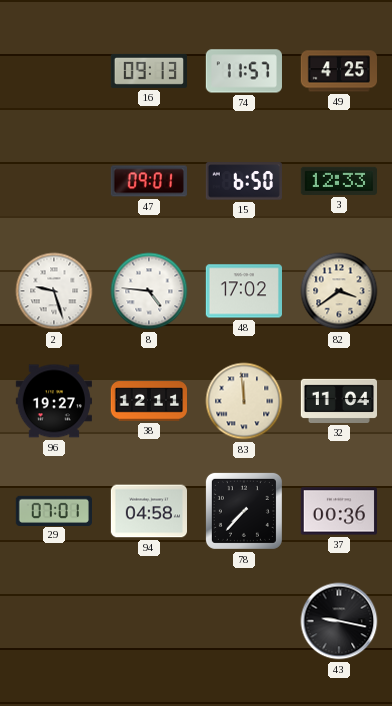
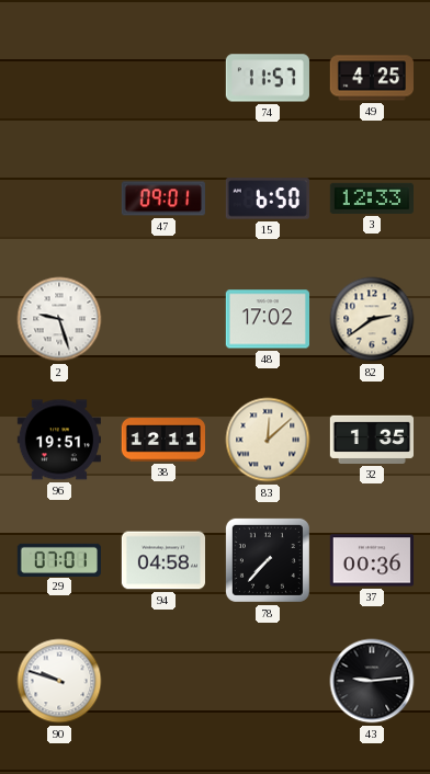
16: 09:13 -> none
8: 4:46 -> none
82: 3:39 -> 2:39
96: 19:27 -> 19:51
83: 11:59 -> 12:08
32: 11:04 -> 1:35
90: none -> 9:48
43: 9:17 -> 9:14
